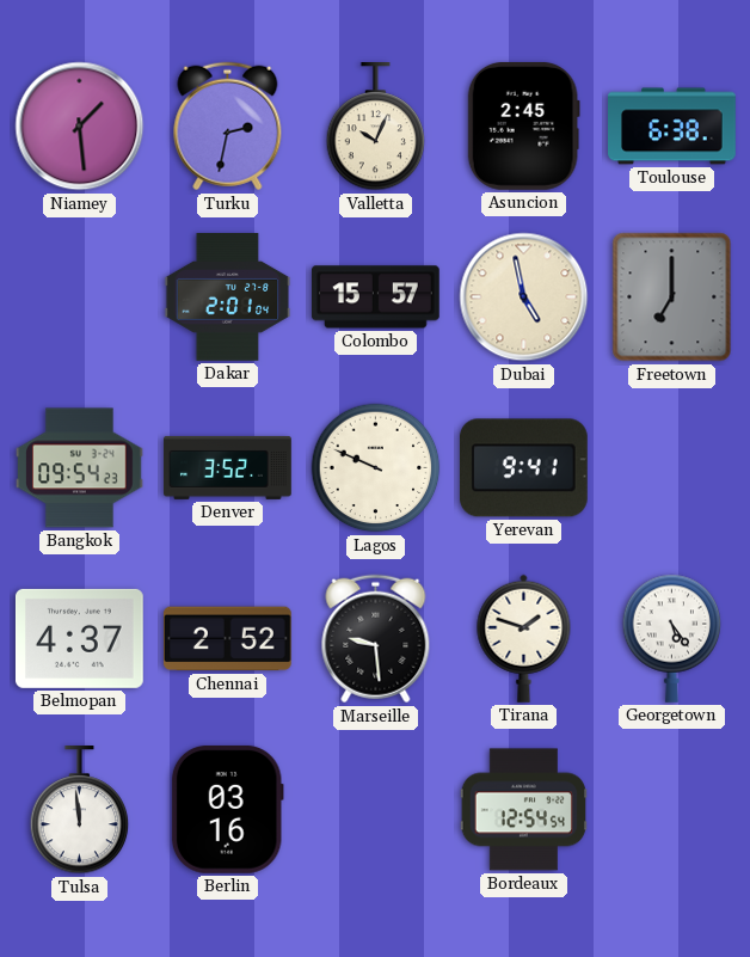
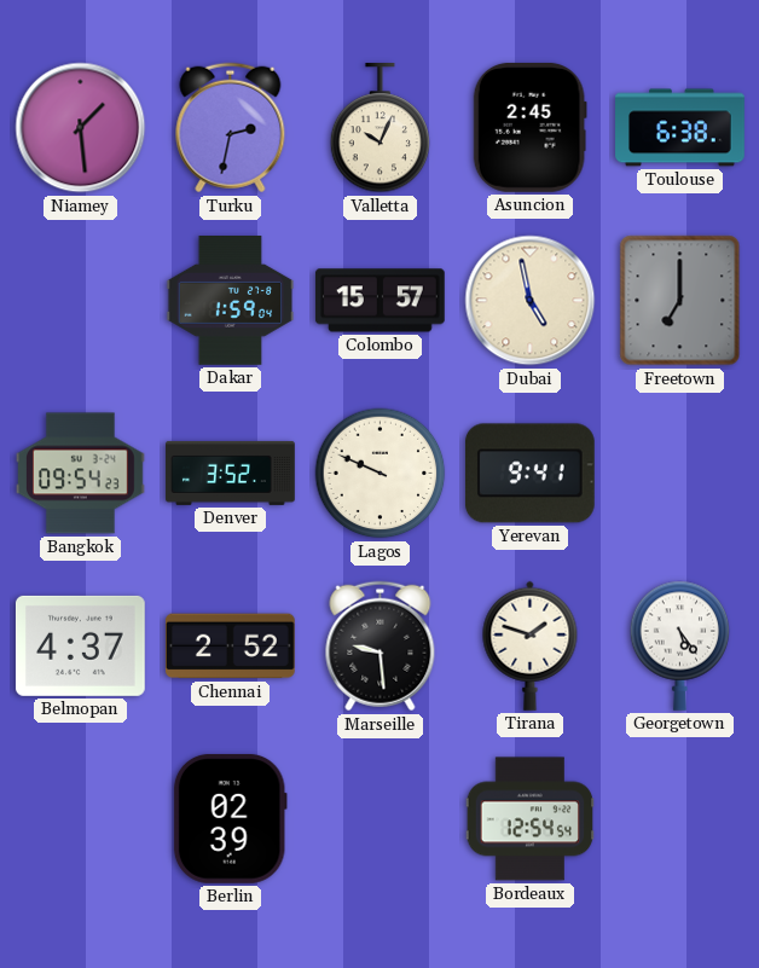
Dakar: 2:01 -> 1:59
Tulsa: 11:59 -> none
Berlin: 03:16 -> 02:39
